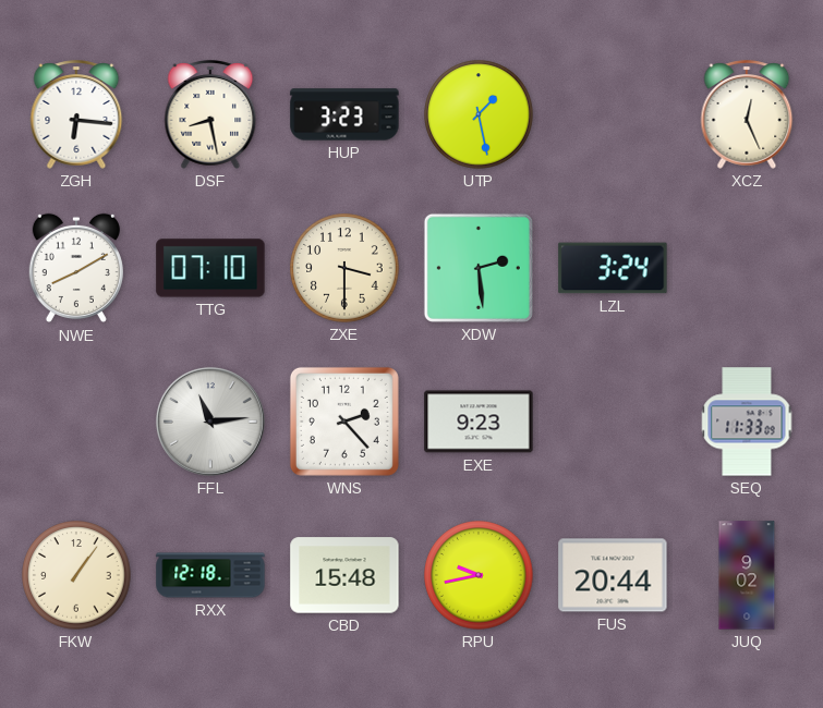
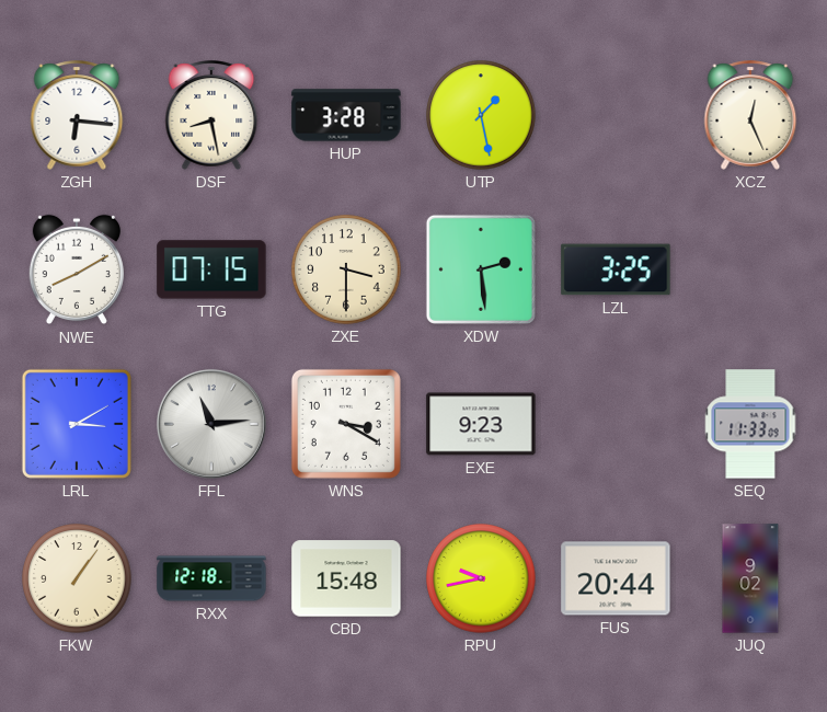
HUP: 3:23 -> 3:28
TTG: 07:10 -> 07:15
LZL: 3:24 -> 3:25
LRL: none -> 3:10
WNS: 2:23 -> 3:20
